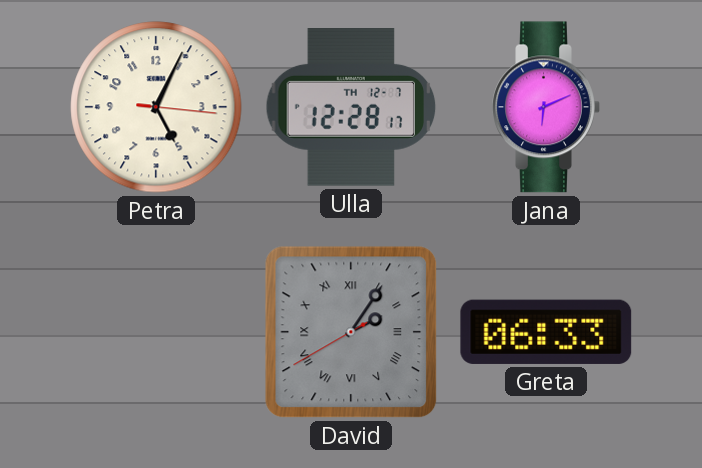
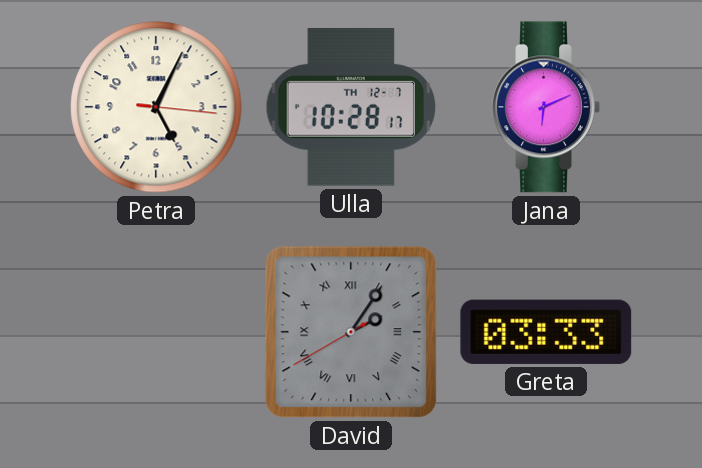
Ulla: 12:28 -> 10:28
Greta: 06:33 -> 03:33
